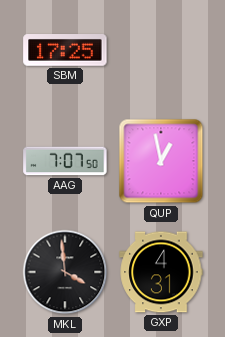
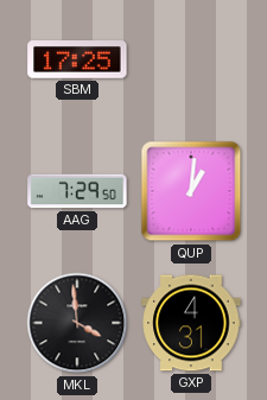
AAG: 7:07 -> 7:29
QUP: 12:58 -> 1:01
